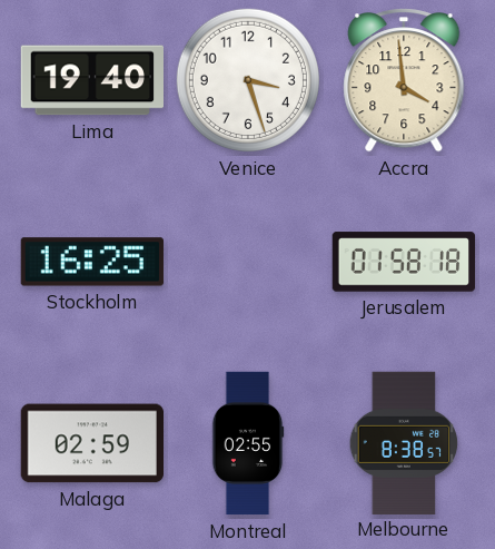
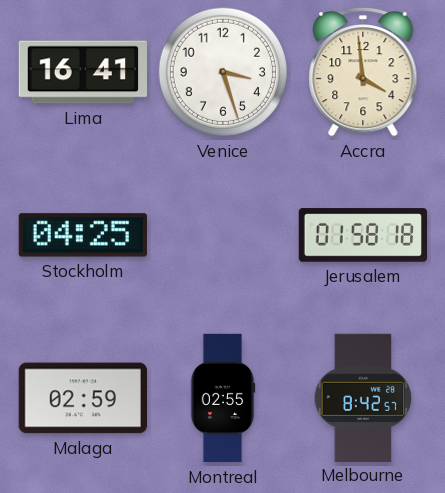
Lima: 19:40 -> 16:41
Stockholm: 16:25 -> 04:25
Melbourne: 8:38 -> 8:42
